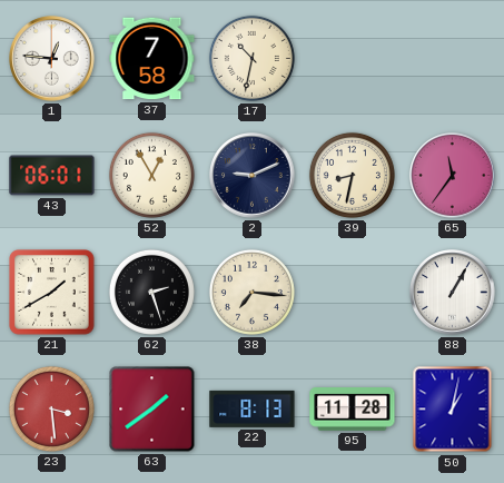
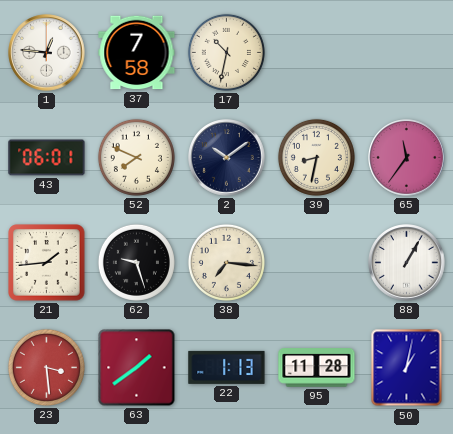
52: 12:55 -> 7:49
2: 9:11 -> 10:09
21: 1:40 -> 1:44
62: 2:27 -> 9:27
22: 8:13 -> 1:13
